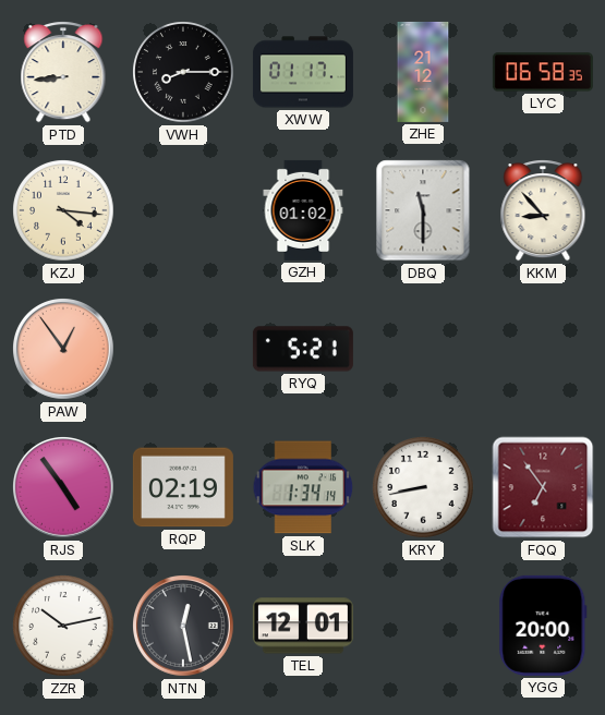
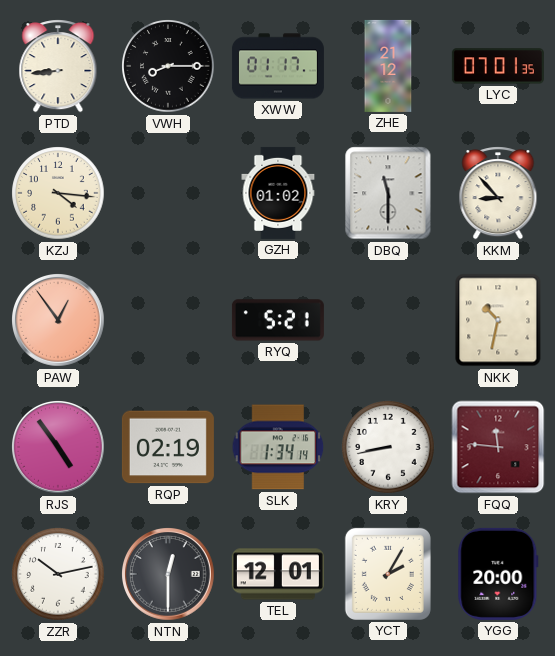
LYC: 06:58 -> 07:01
NKK: none -> 10:32
FQQ: 6:54 -> 11:46
NTN: 12:28 -> 12:30
YCT: none -> 2:05
